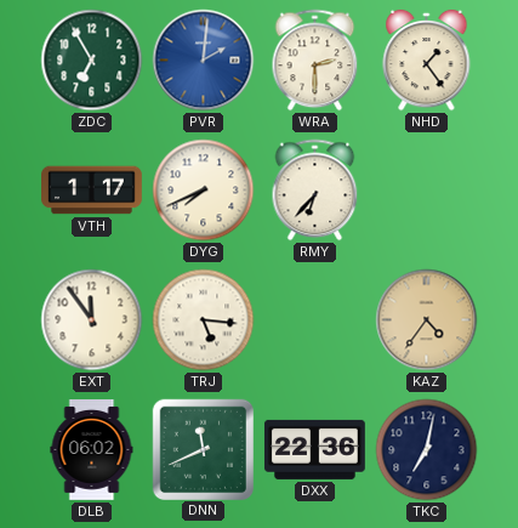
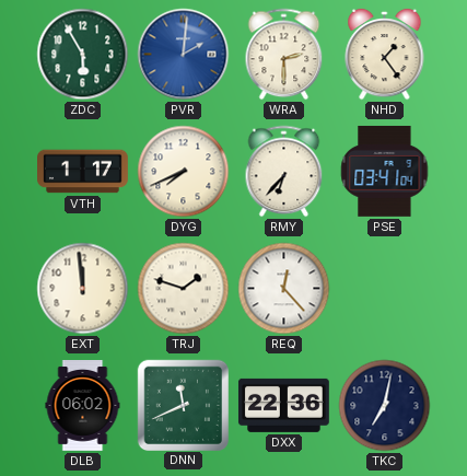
ZDC: 6:55 -> 5:55
PSE: none -> 03:41
EXT: 11:54 -> 11:59
TRJ: 5:16 -> 1:48
REQ: none -> 12:23
KAZ: 4:36 -> none
